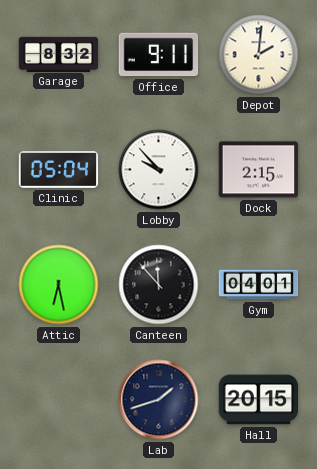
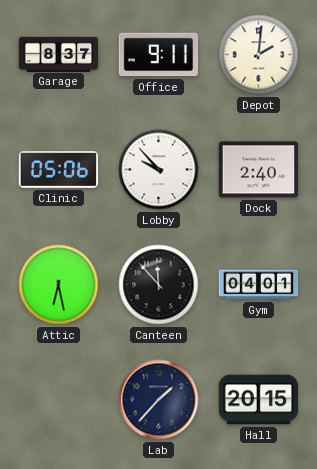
Garage: 8:32 -> 8:37
Clinic: 05:04 -> 05:06
Dock: 2:15 -> 2:40
Lab: 1:42 -> 1:37
